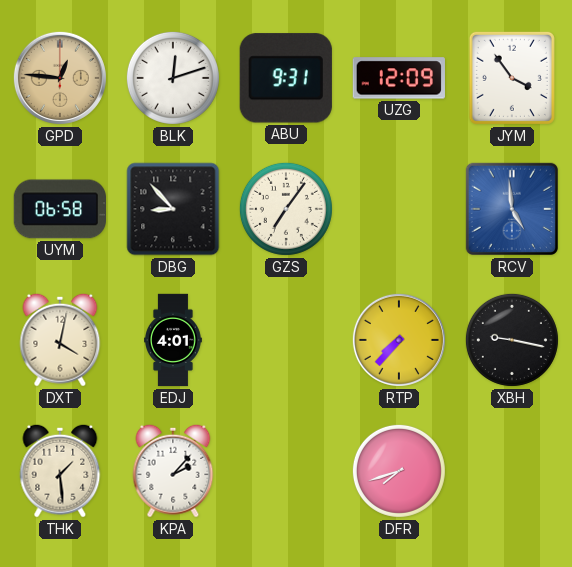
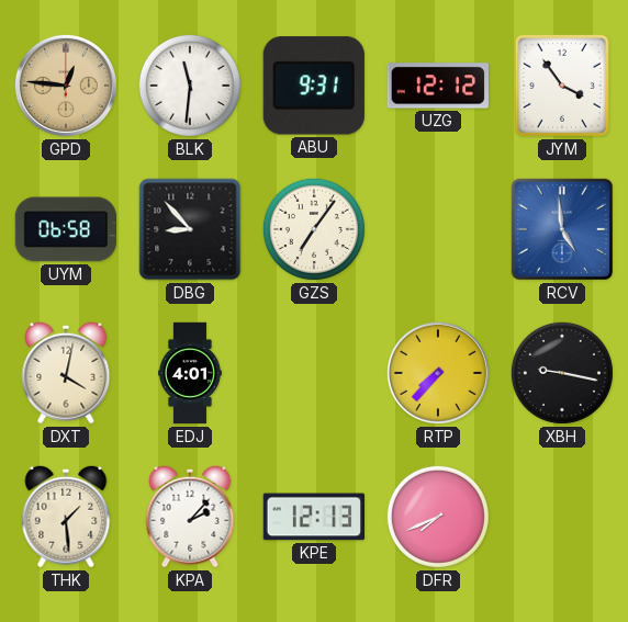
BLK: 12:12 -> 11:31
UZG: 12:09 -> 12:12
KPE: none -> 12:13
DFR: 7:42 -> 7:41
